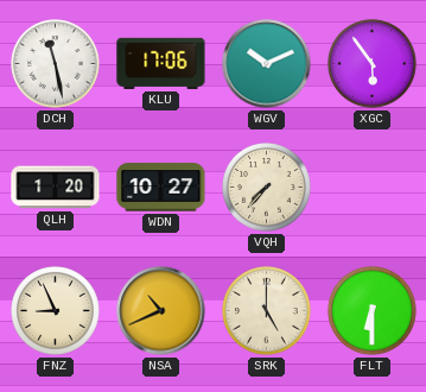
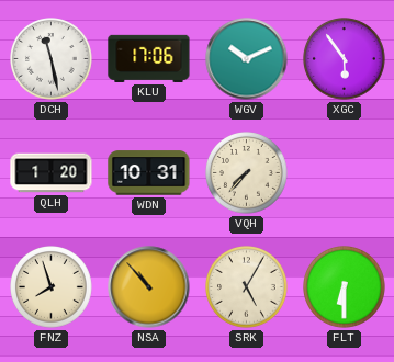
WDN: 10:27 -> 10:31
FNZ: 8:56 -> 7:57
NSA: 10:41 -> 10:53
SRK: 5:00 -> 5:05
